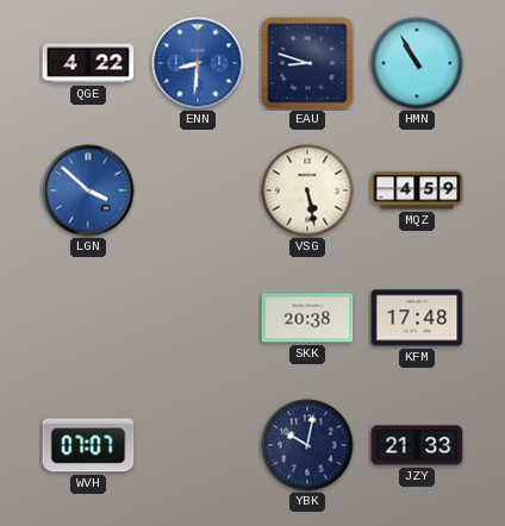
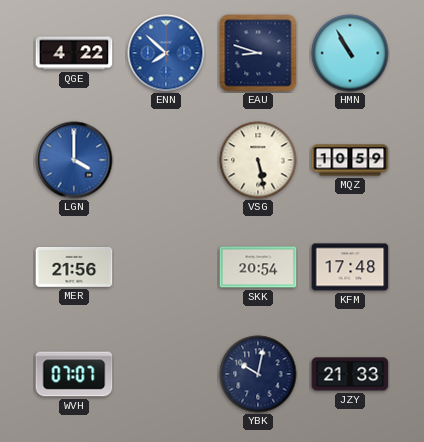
ENN: 8:31 -> 7:52
LGN: 3:52 -> 4:00
MQZ: 4:59 -> 10:59
MER: none -> 21:56
SKK: 20:38 -> 20:54
